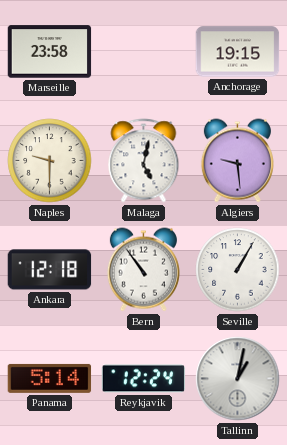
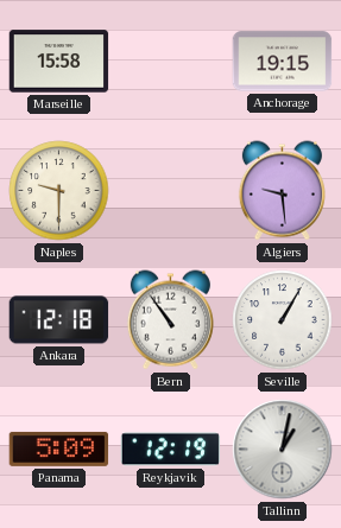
Marseille: 23:58 -> 15:58
Malaga: 5:02 -> none
Panama: 5:14 -> 5:09
Reykjavik: 12:24 -> 12:19
